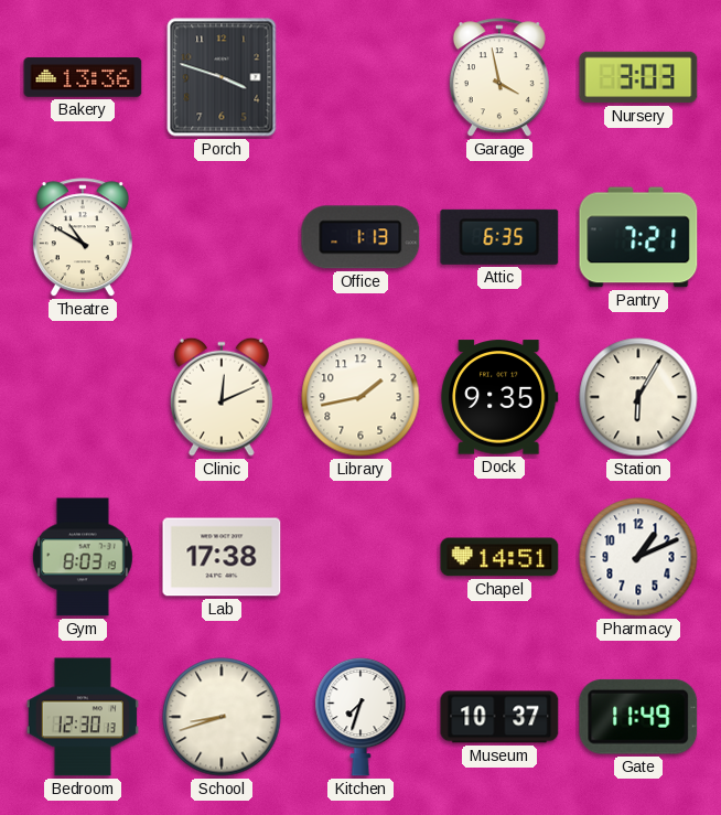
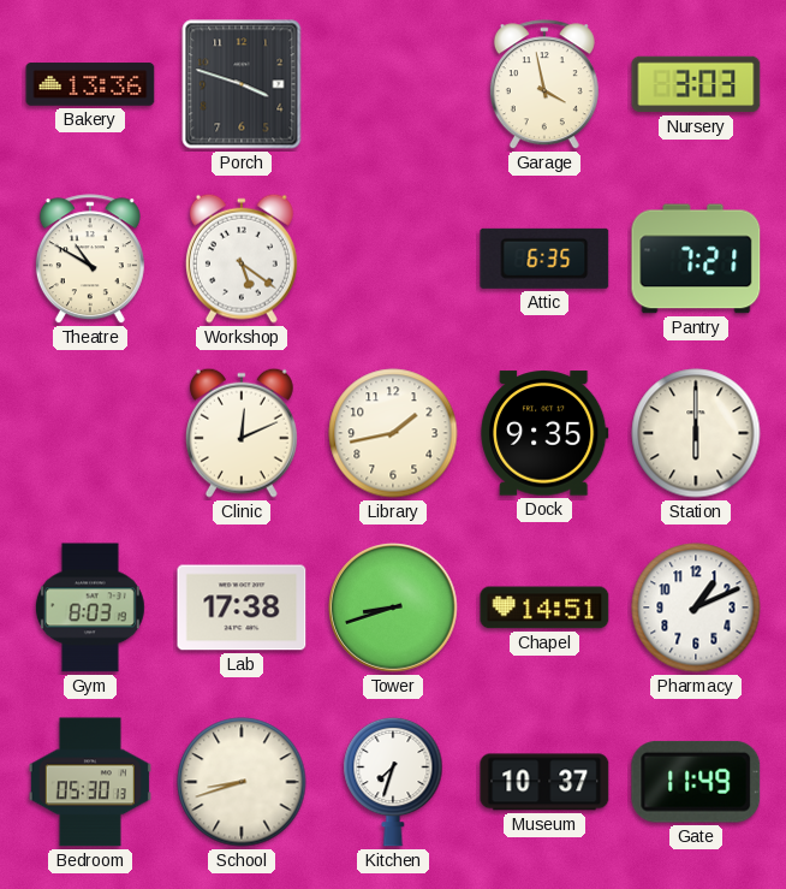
Workshop: none -> 5:21
Office: 1:13 -> none
Station: 6:05 -> 6:00
Tower: none -> 8:42
Bedroom: 12:30 -> 05:30
